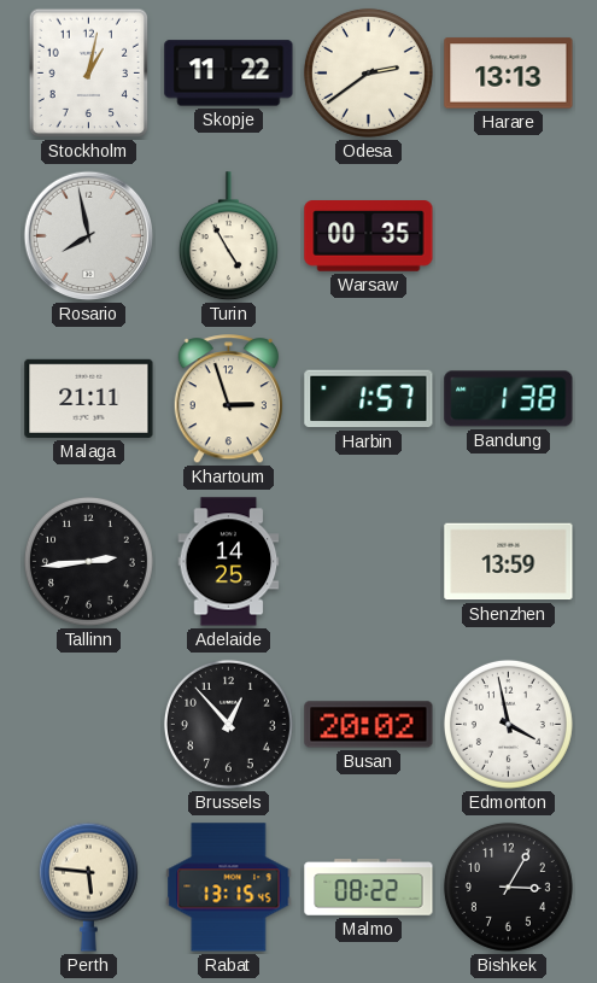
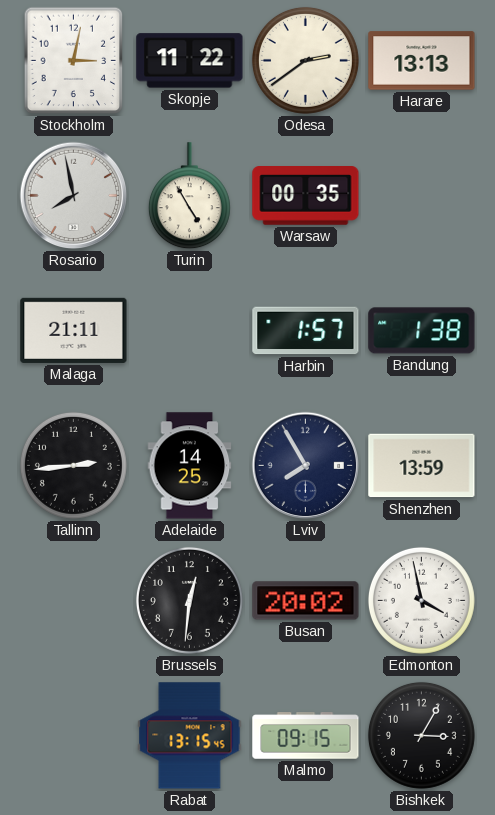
Stockholm: 1:02 -> 3:02
Khartoum: 2:57 -> none
Lviv: none -> 7:55
Brussels: 12:53 -> 12:31
Perth: 5:46 -> none
Malmo: 08:22 -> 09:15
